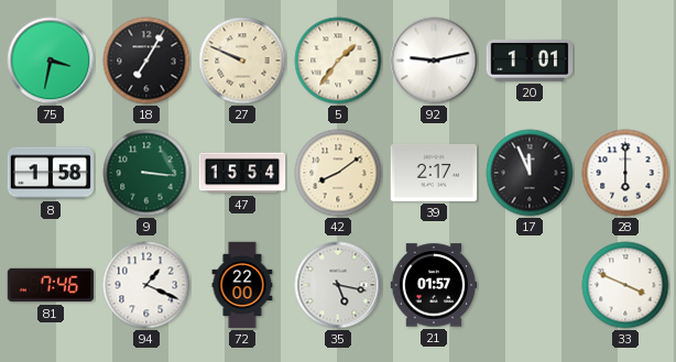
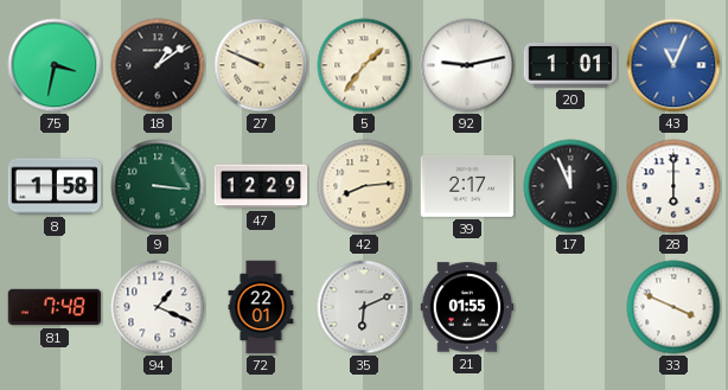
18: 7:05 -> 1:09
43: none -> 11:04
47: 15:54 -> 12:29
42: 8:09 -> 8:14
81: 7:46 -> 7:48
72: 22:00 -> 22:01
35: 5:17 -> 6:11
21: 01:57 -> 01:55
